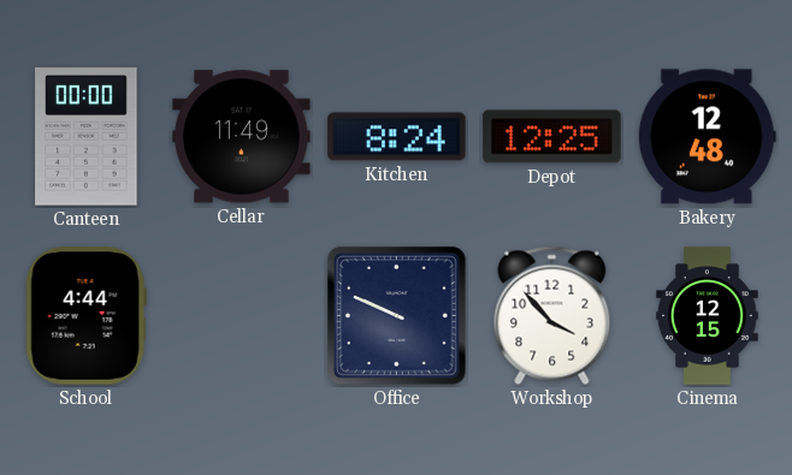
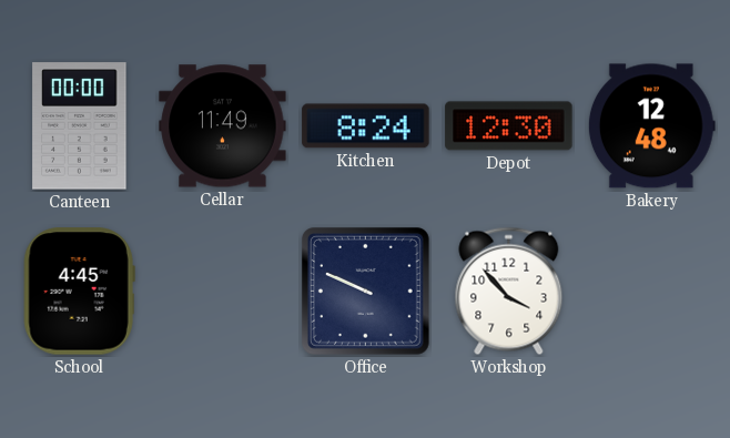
Depot: 12:25 -> 12:30
School: 4:44 -> 4:45
Cinema: 12:15 -> none
